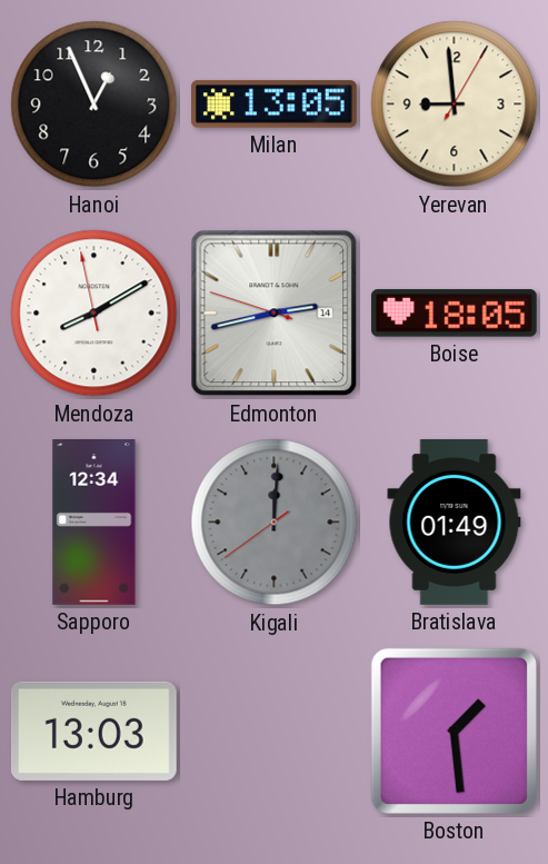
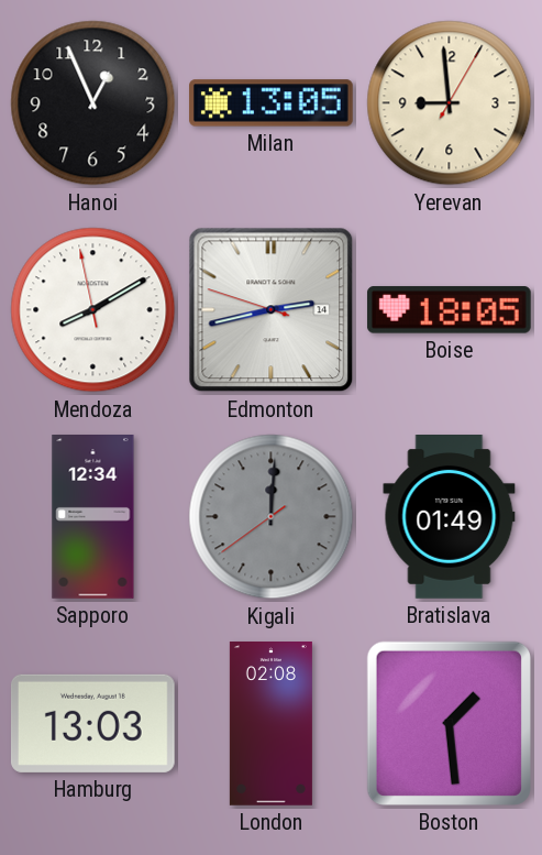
London: none -> 02:08
